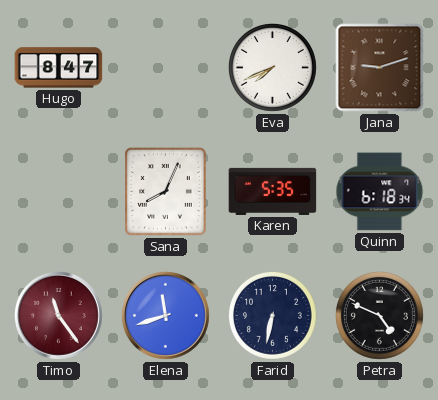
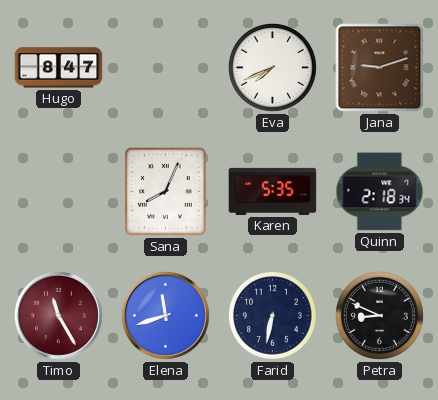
Quinn: 6:18 -> 2:18
Timo: 11:24 -> 11:25
Petra: 4:49 -> 8:49
